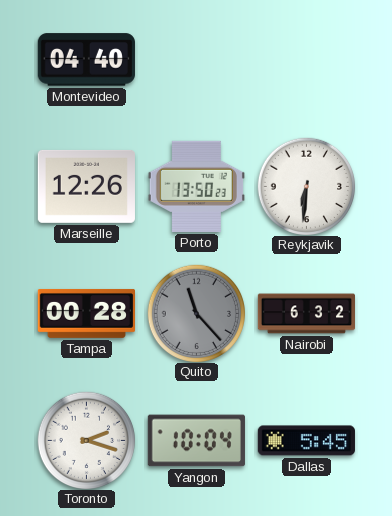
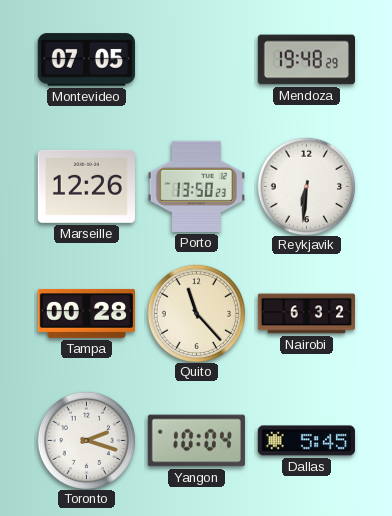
Montevideo: 04:40 -> 07:05
Mendoza: none -> 19:48
Quito dial: grey -> cream
